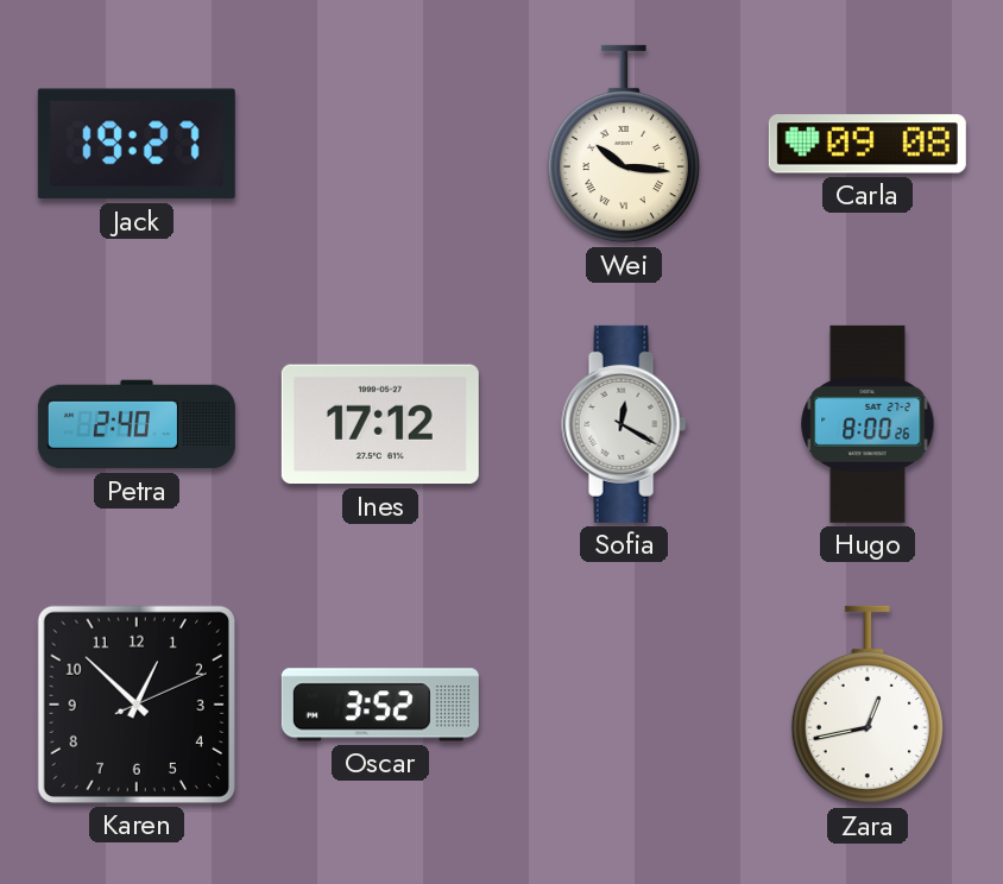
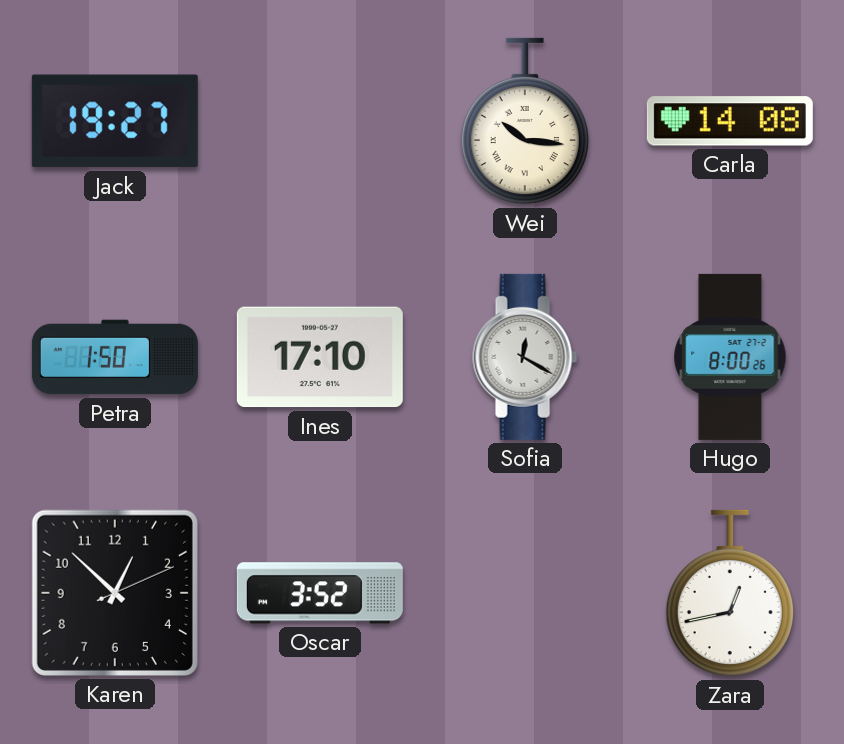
Carla: 09:08 -> 14:08
Petra: 2:40 -> 1:50
Ines: 17:12 -> 17:10
